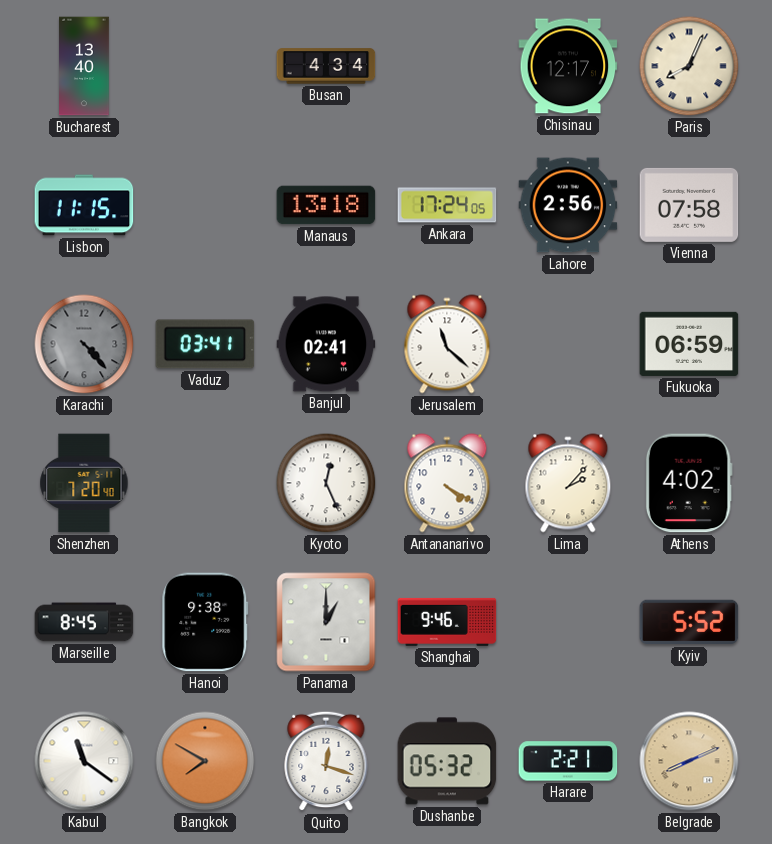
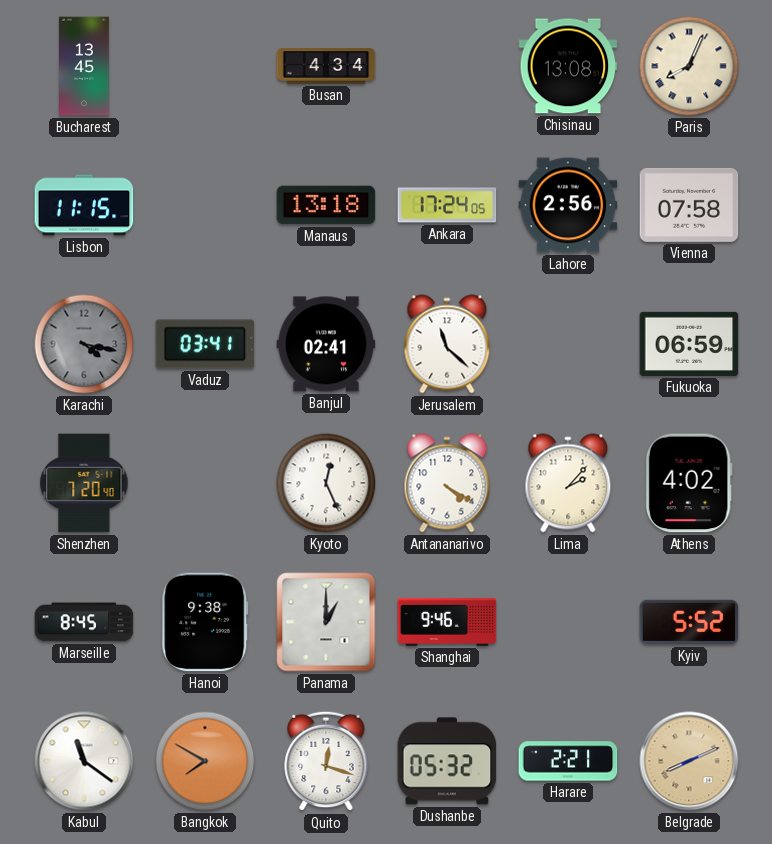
Bucharest: 13:40 -> 13:45
Chisinau: 12:17 -> 13:08
Karachi: 4:23 -> 4:17
